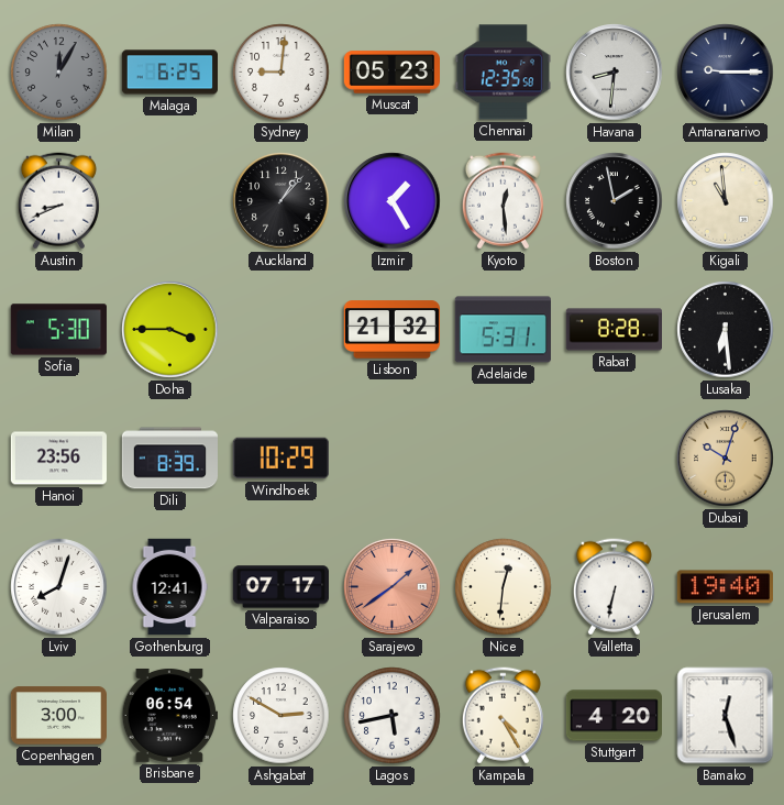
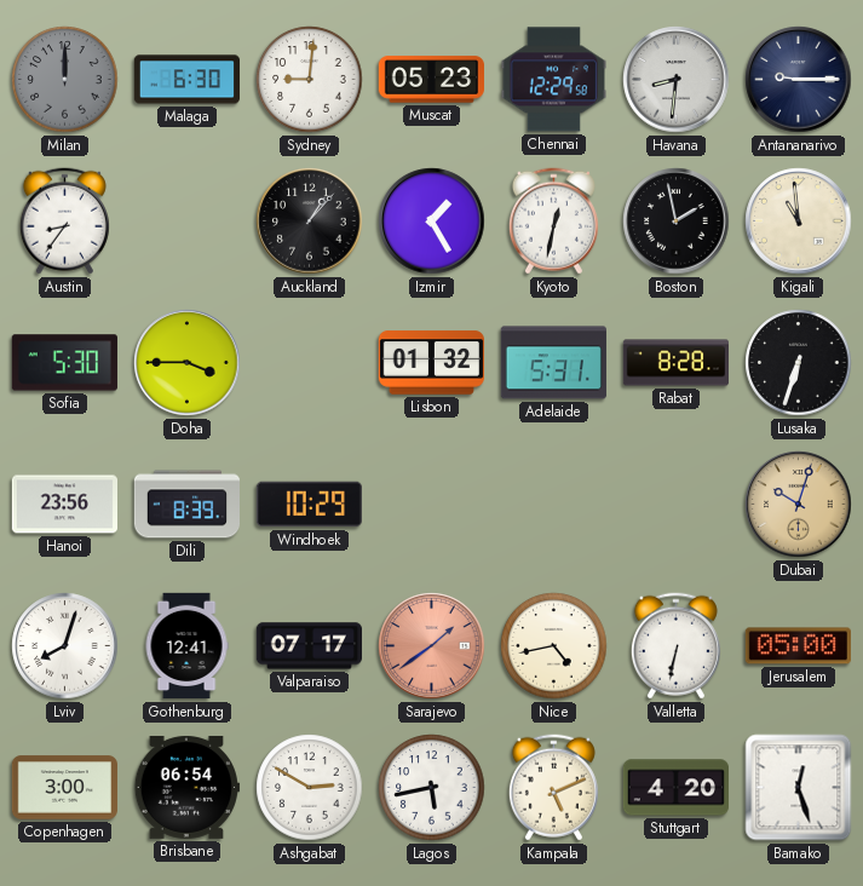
Milan: 12:05 -> 12:00
Malaga: 6:25 -> 6:30
Chennai: 12:35 -> 12:29
Austin: 8:41 -> 8:36
Kyoto: 12:29 -> 12:32
Lisbon: 21:32 -> 01:32
Lusaka: 6:29 -> 6:33
Nice: 12:31 -> 4:43
Jerusalem: 19:40 -> 05:00
Kampala: 4:25 -> 5:11
